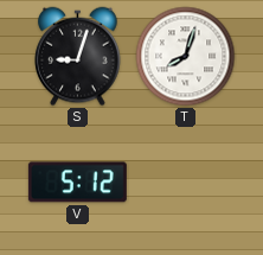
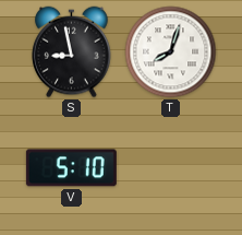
S: 9:03 -> 8:58
V: 5:12 -> 5:10
